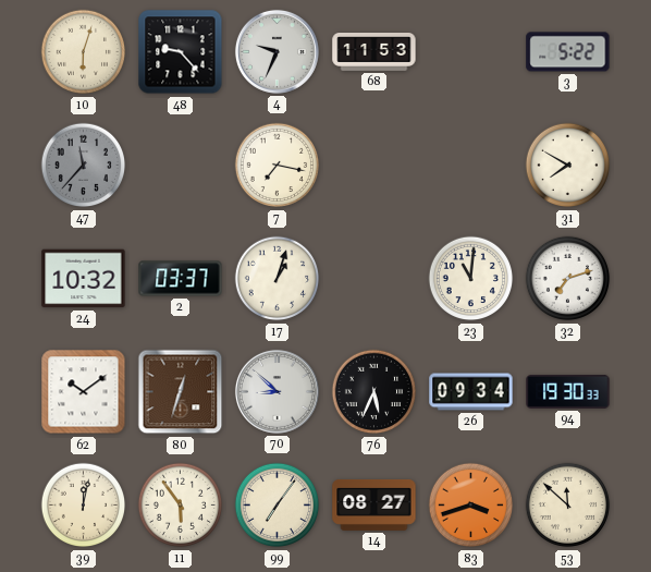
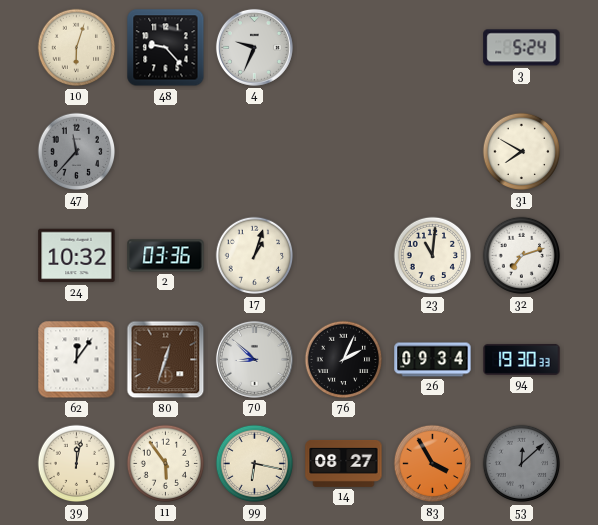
68: 11:53 -> none
3: 5:22 -> 5:24
7: 7:17 -> none
2: 03:37 -> 03:36
62: 10:09 -> 12:06
76: 5:34 -> 2:04
99: 7:06 -> 6:17
83: 3:42 -> 3:55
53: 11:52 -> 12:08
53 dial: cream -> grey
